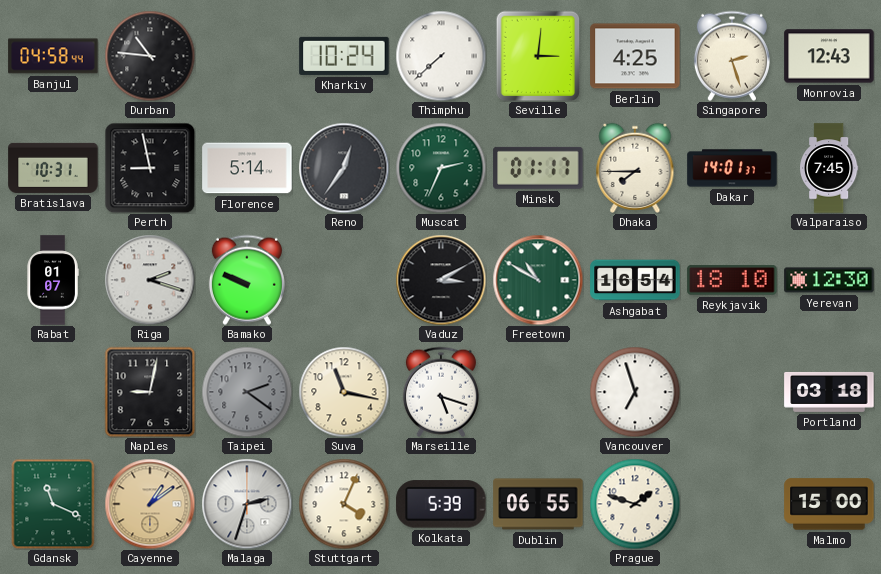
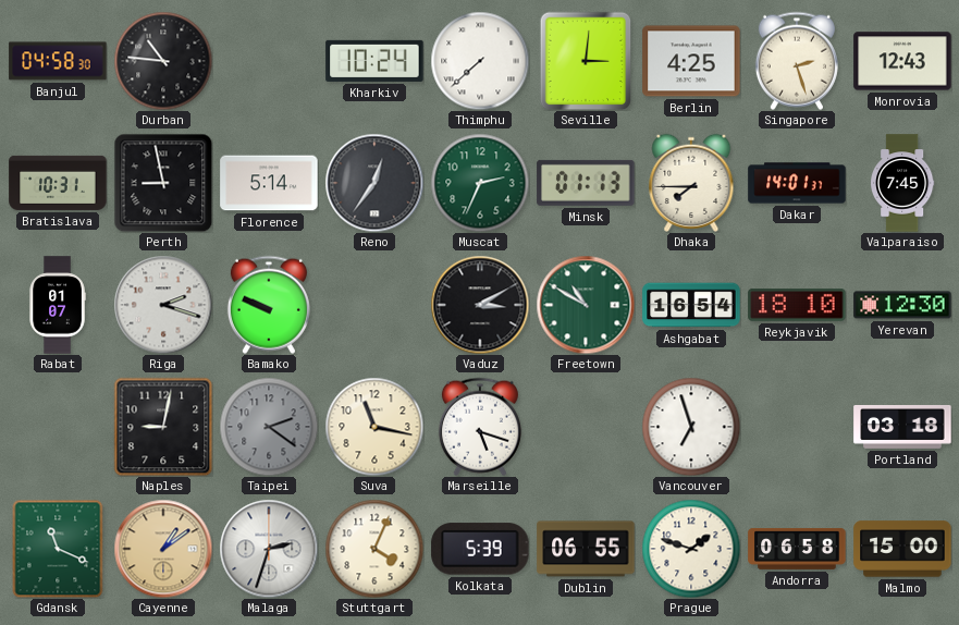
Banjul: 04:58:44 -> 04:58:30
Minsk: 01:17 -> 01:13
Andorra: none -> 06:58
